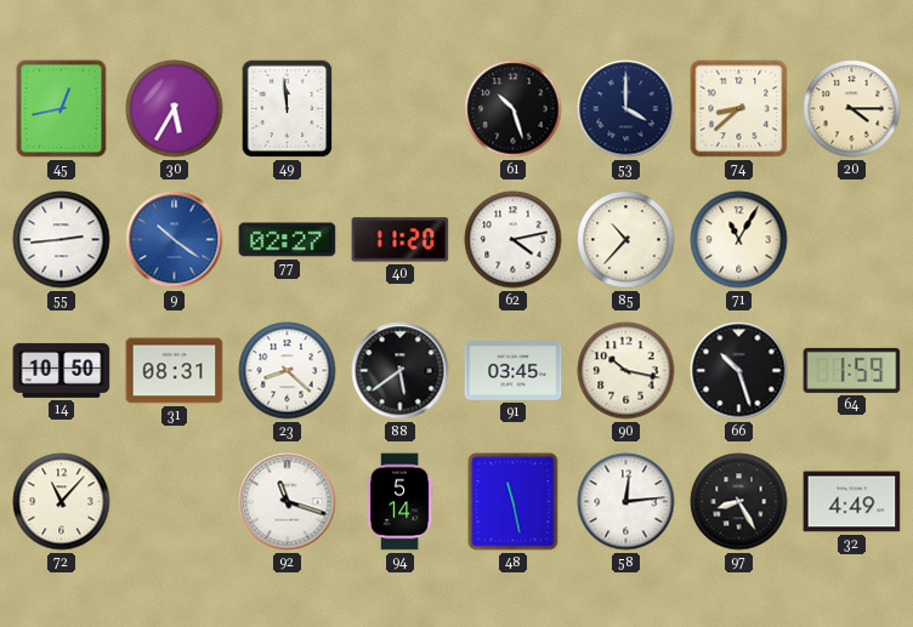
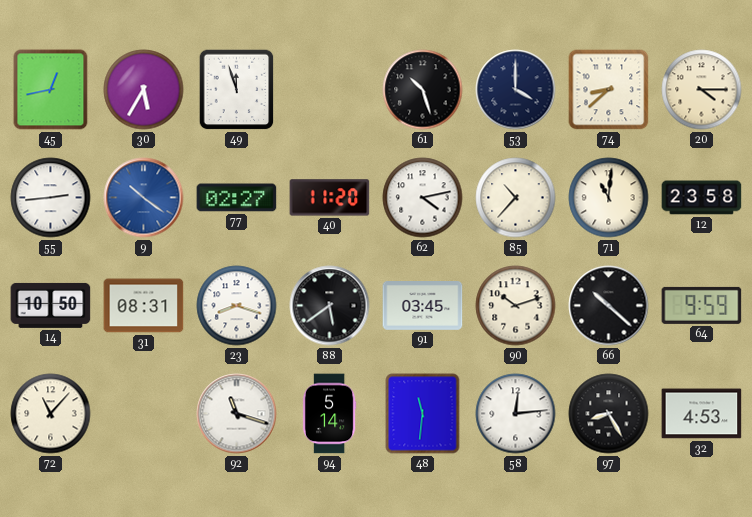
49: 11:59 -> 11:57
71: 11:05 -> 11:01
12: none -> 23:58
23: 8:22 -> 8:18
90: 10:17 -> 10:12
66: 10:27 -> 10:22
64: 1:59 -> 9:59
48: 11:28 -> 11:31
32: 4:49 -> 4:53
